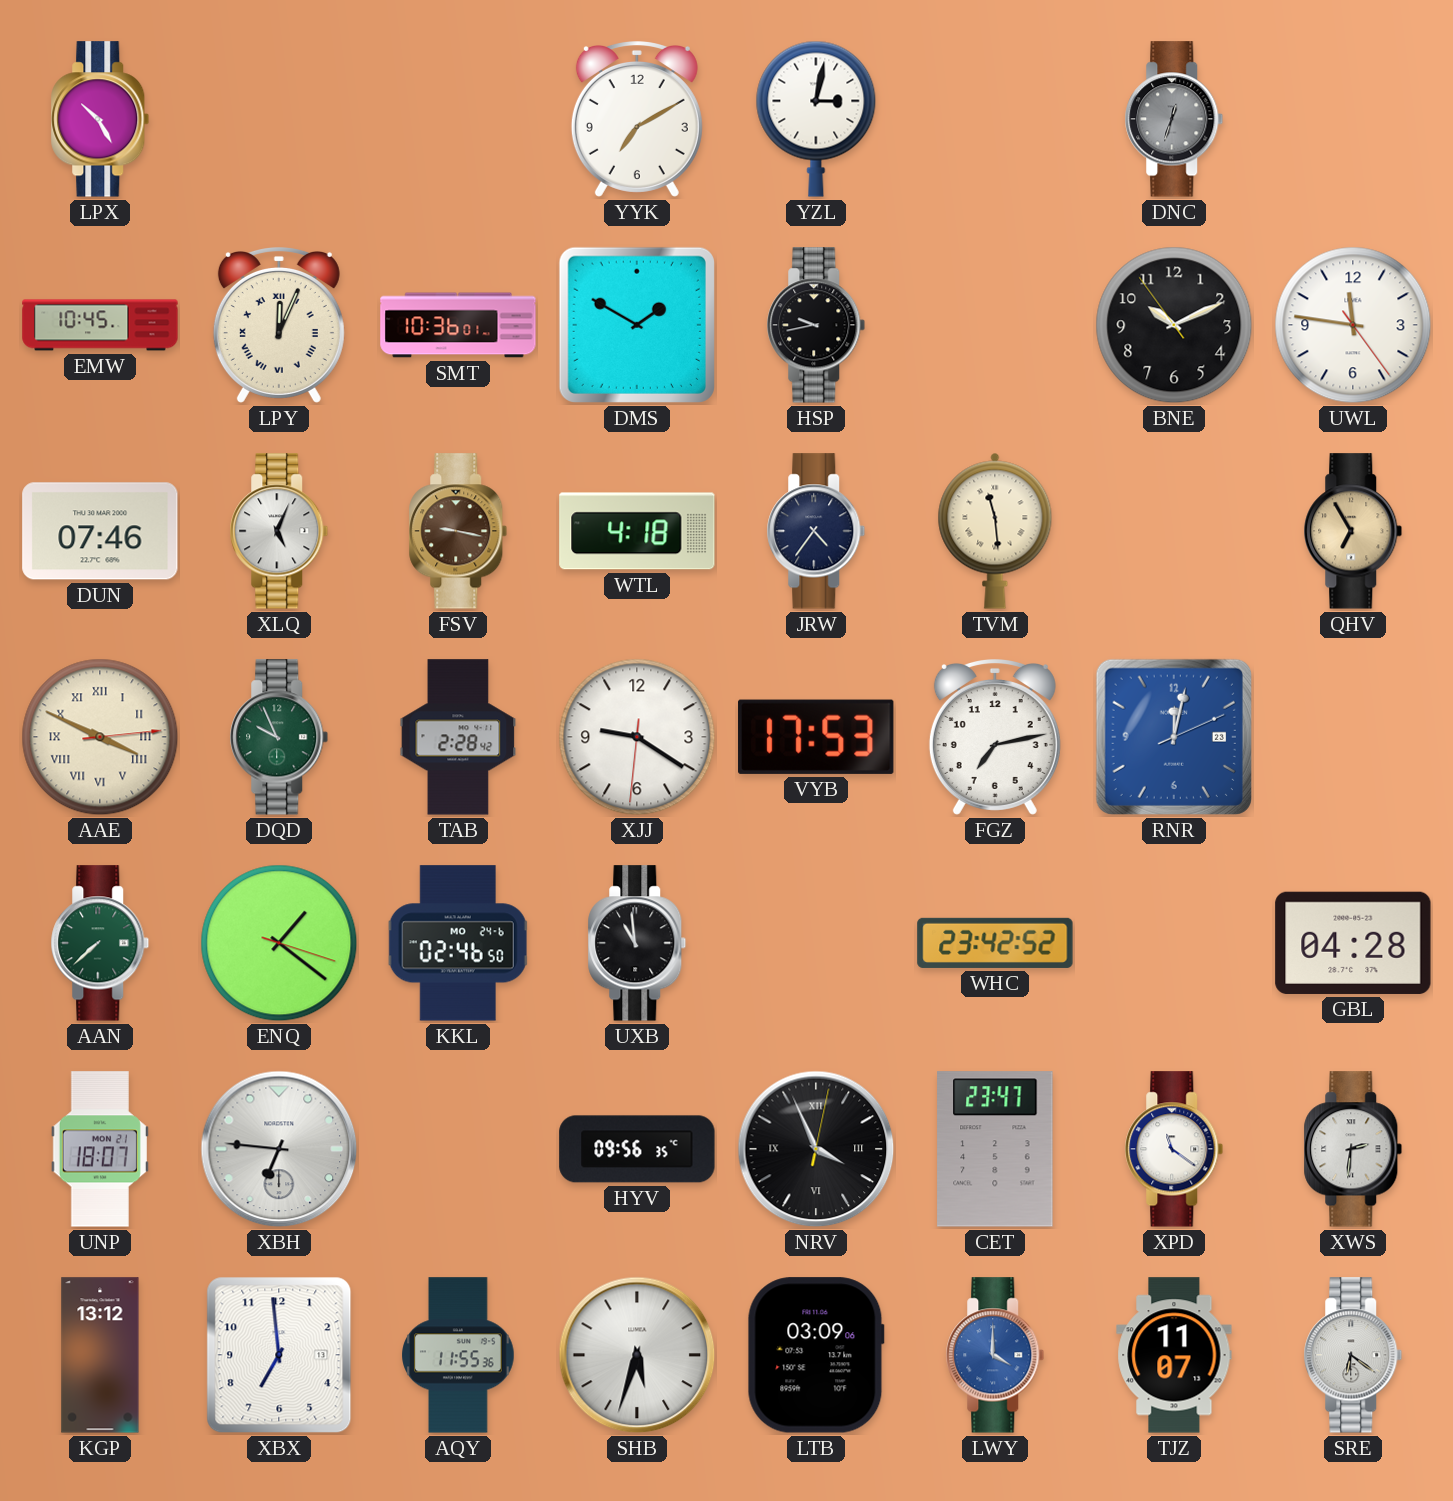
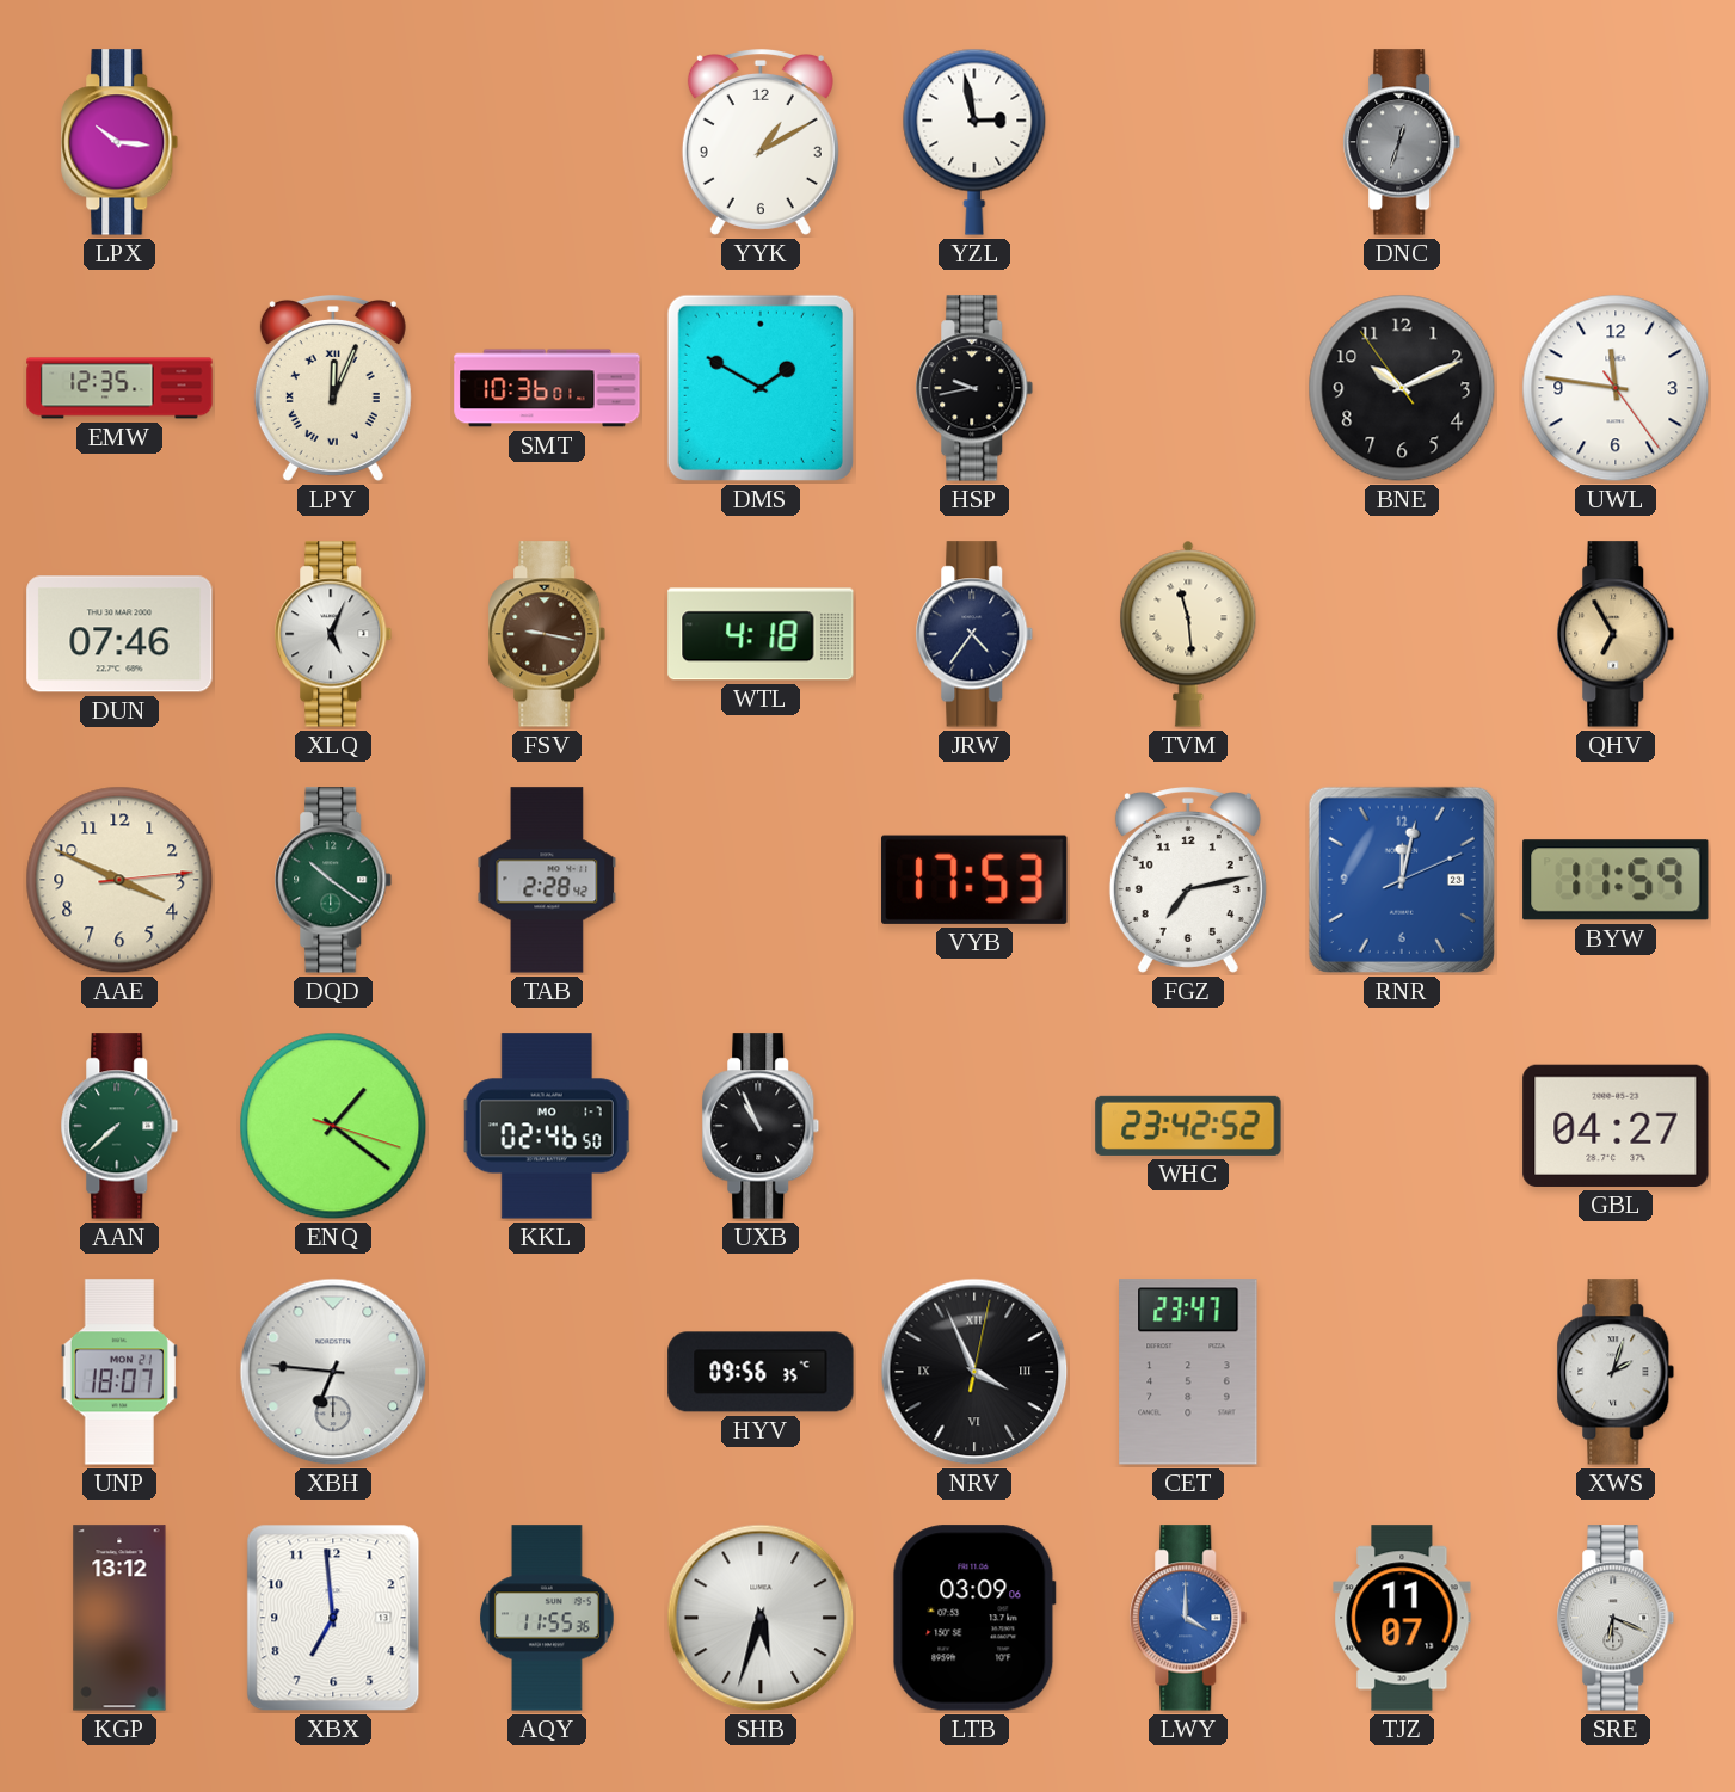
LPX: 10:25 -> 10:16
YYK: 7:10 -> 1:10
YZL: 3:02 -> 2:58
EMW: 10:45 -> 12:35
AAE numerals: Roman -> Arabic
DQD: 9:56 -> 10:21
XJJ: 9:20 -> none
BYW: none -> 11:59
KKL date: MO 24-6 -> MO 1-7
UXB: 10:59 -> 10:56
GBL: 04:28 -> 04:27
XPD: 11:21 -> none
XWS: 2:31 -> 2:03
SRE: 6:21 -> 6:19
